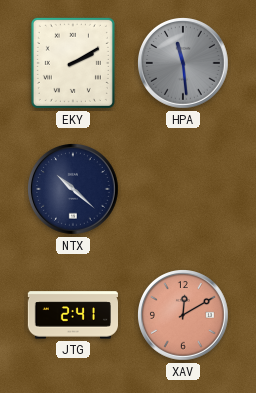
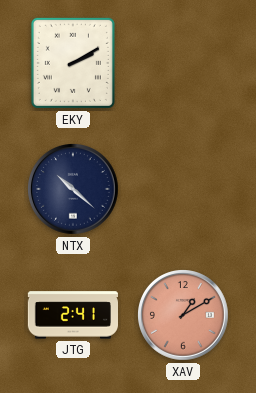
HPA: 11:29 -> none
XAV: 12:10 -> 1:10
